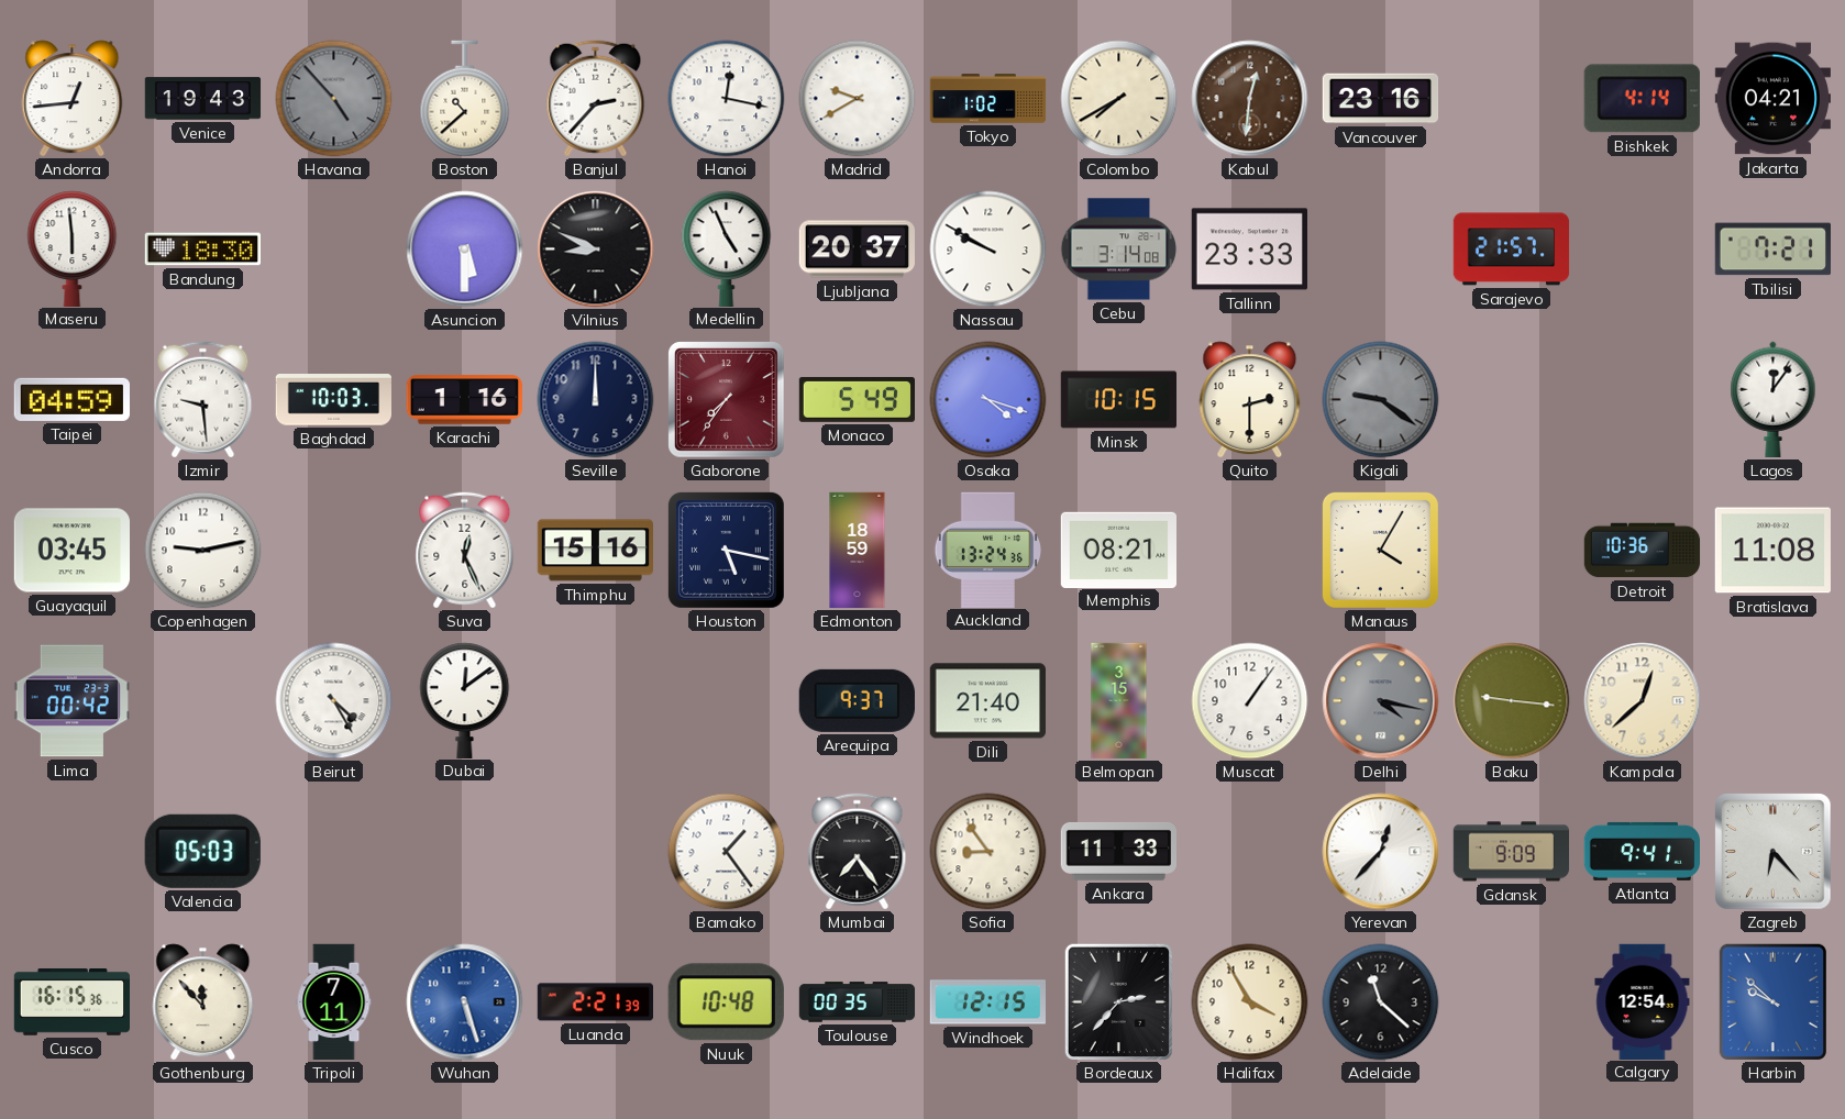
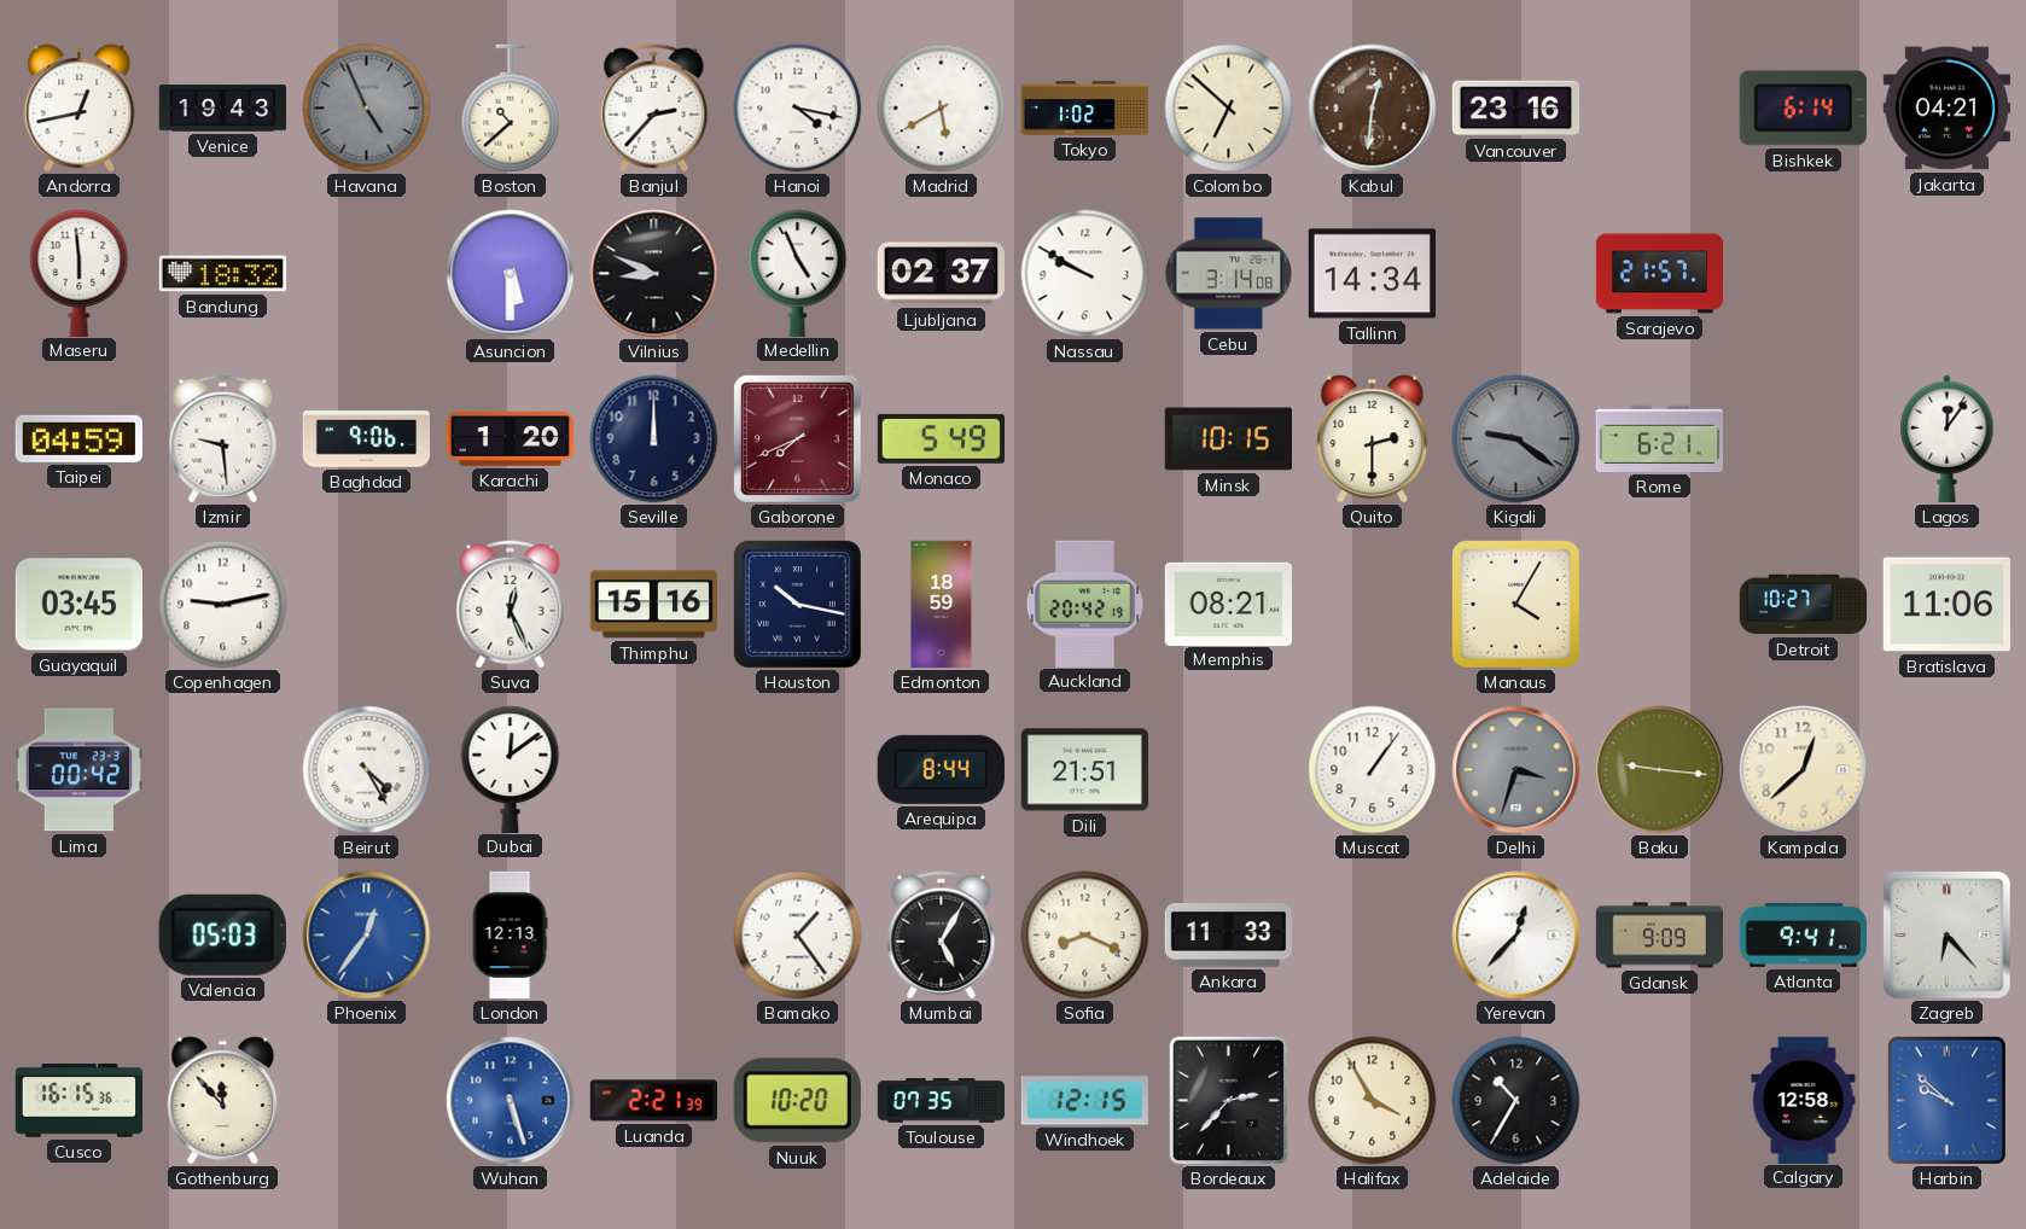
Andorra: 12:44 -> 12:43
Havana: 4:53 -> 4:56
Hanoi: 12:17 -> 4:17
Madrid: 9:40 -> 5:40
Colombo: 7:40 -> 6:52
Bishkek: 4:14 -> 6:14
Bandung: 18:30 -> 18:32
Ljubljana: 20:37 -> 02:37
Tallinn: 23:33 -> 14:34
Tbilisi: 7:21 -> none
Baghdad: 10:03 -> 9:06
Karachi: 1:16 -> 1:20
Gaborone: 7:36 -> 7:41
Osaka: 4:18 -> none
Rome: none -> 6:21
Houston: 5:17 -> 10:17
Auckland: 13:24 -> 20:42
Detroit: 10:36 -> 10:27
Bratislava: 11:08 -> 11:06
Arequipa: 9:37 -> 8:44
Dili: 21:40 -> 21:51
Belmopan: 3:15 -> none
Delhi: 4:17 -> 3:33
Phoenix: none -> 12:36
London: none -> 12:13
Mumbai: 7:24 -> 5:05
Sofia: 8:54 -> 8:19
Tripoli: 7:11 -> none
Nuuk: 10:48 -> 10:20
Toulouse: 00:35 -> 07:35
Adelaide: 11:22 -> 10:35
Calgary: 12:54 -> 12:58
